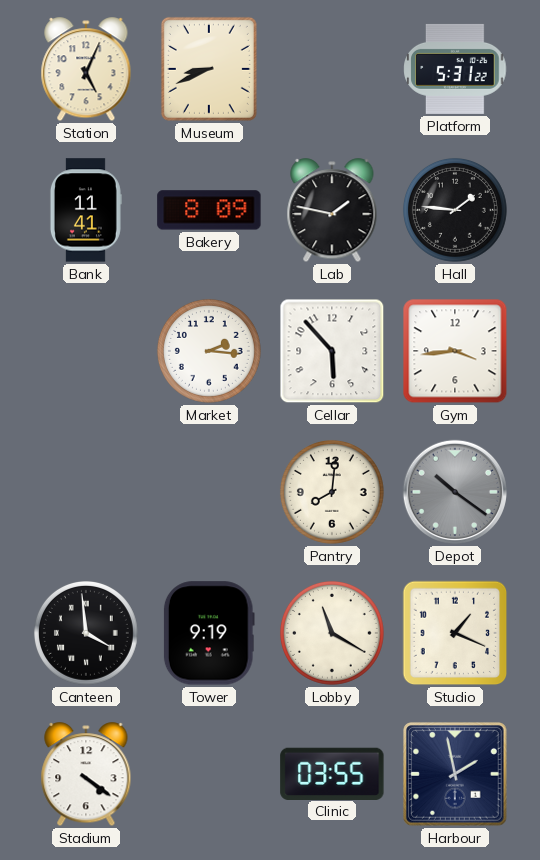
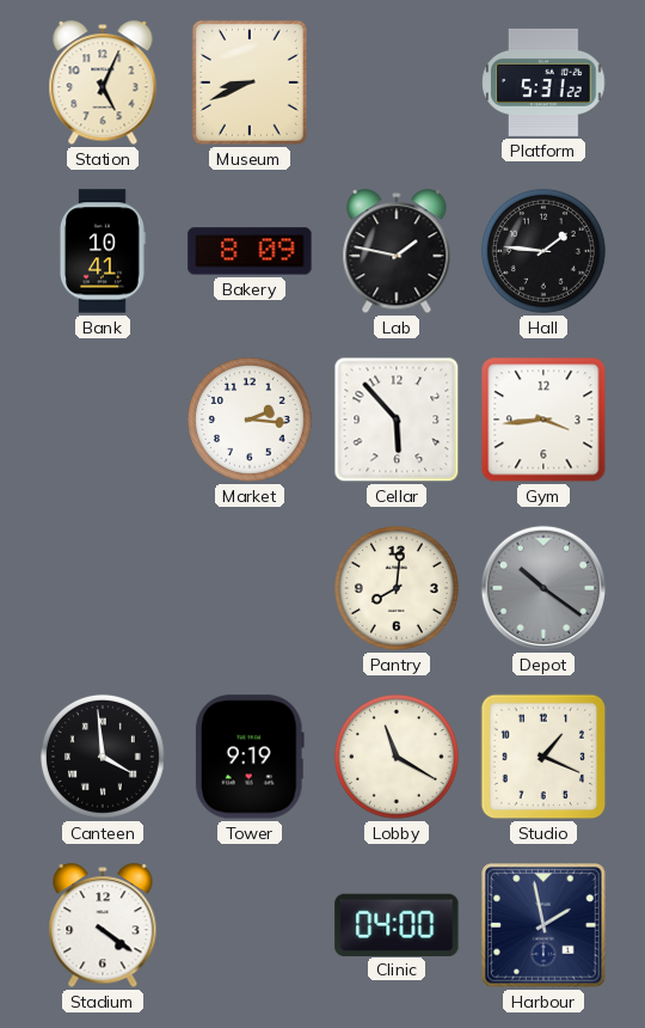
Bank: 11:41 -> 10:41
Clinic: 03:55 -> 04:00
